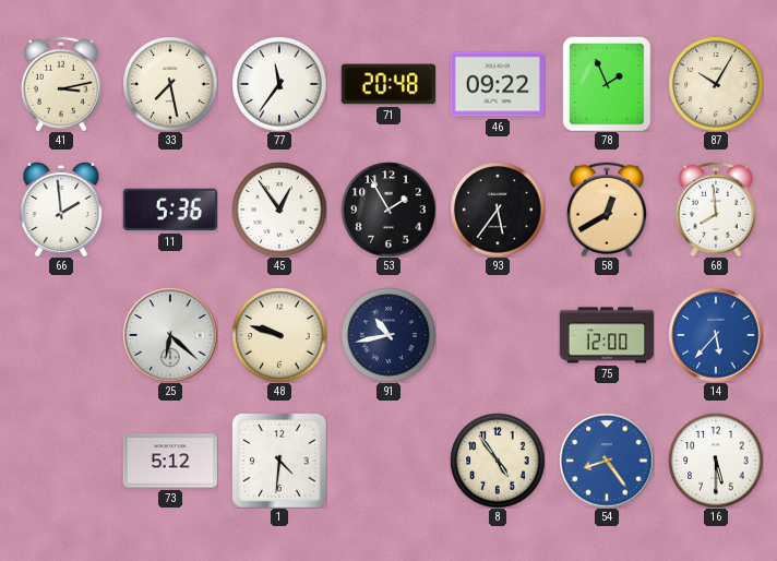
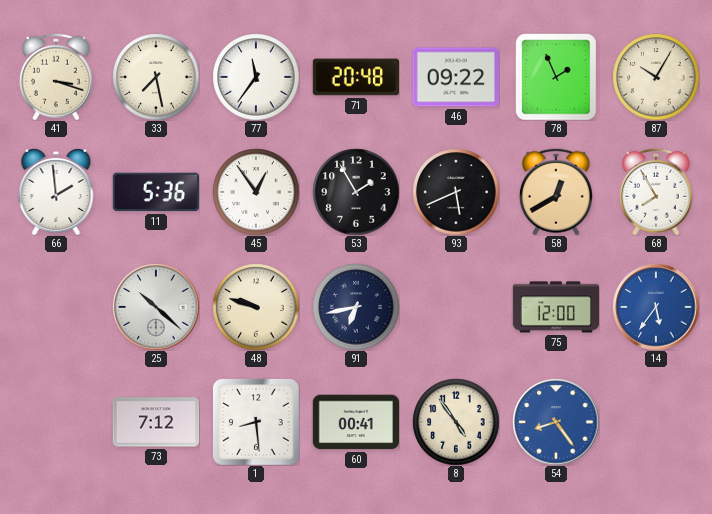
41: 3:13 -> 3:18
93: 5:36 -> 5:41
68: 7:59 -> 7:55
25: 6:22 -> 10:22
91: 10:43 -> 6:43
14: 5:37 -> 5:36
73: 5:12 -> 7:12
1: 4:31 -> 8:29
60: none -> 00:41
16: 5:30 -> none
